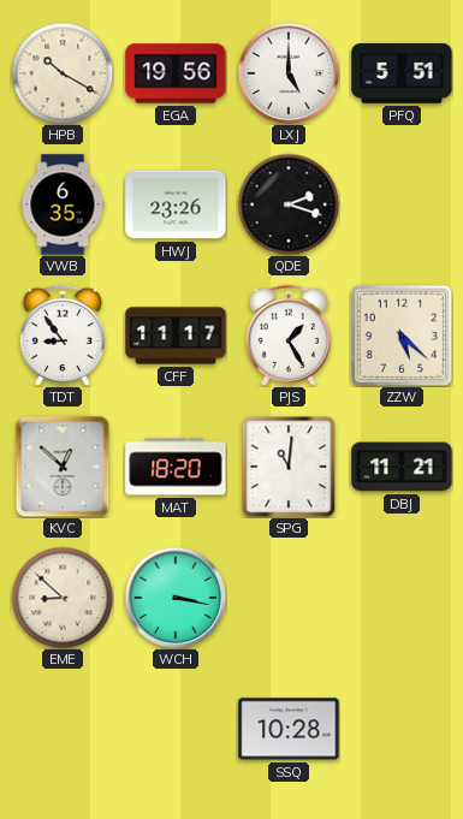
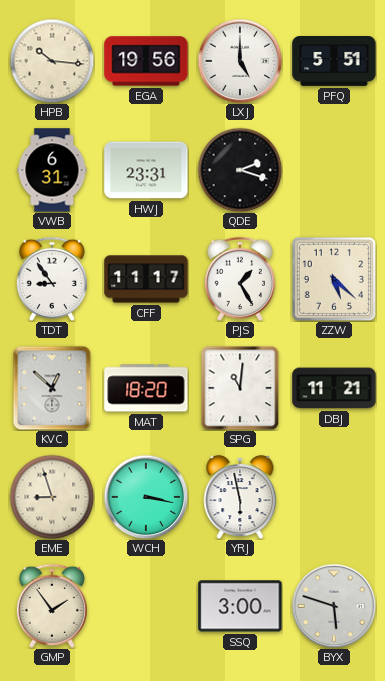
HPB: 10:20 -> 10:16
VWB: 6:35 -> 6:31
HWJ: 23:26 -> 23:31
EME: 8:52 -> 8:57
YRJ: none -> 5:58
GMP: none -> 1:54
SSQ: 10:28 -> 3:00
BYX: none -> 5:48
